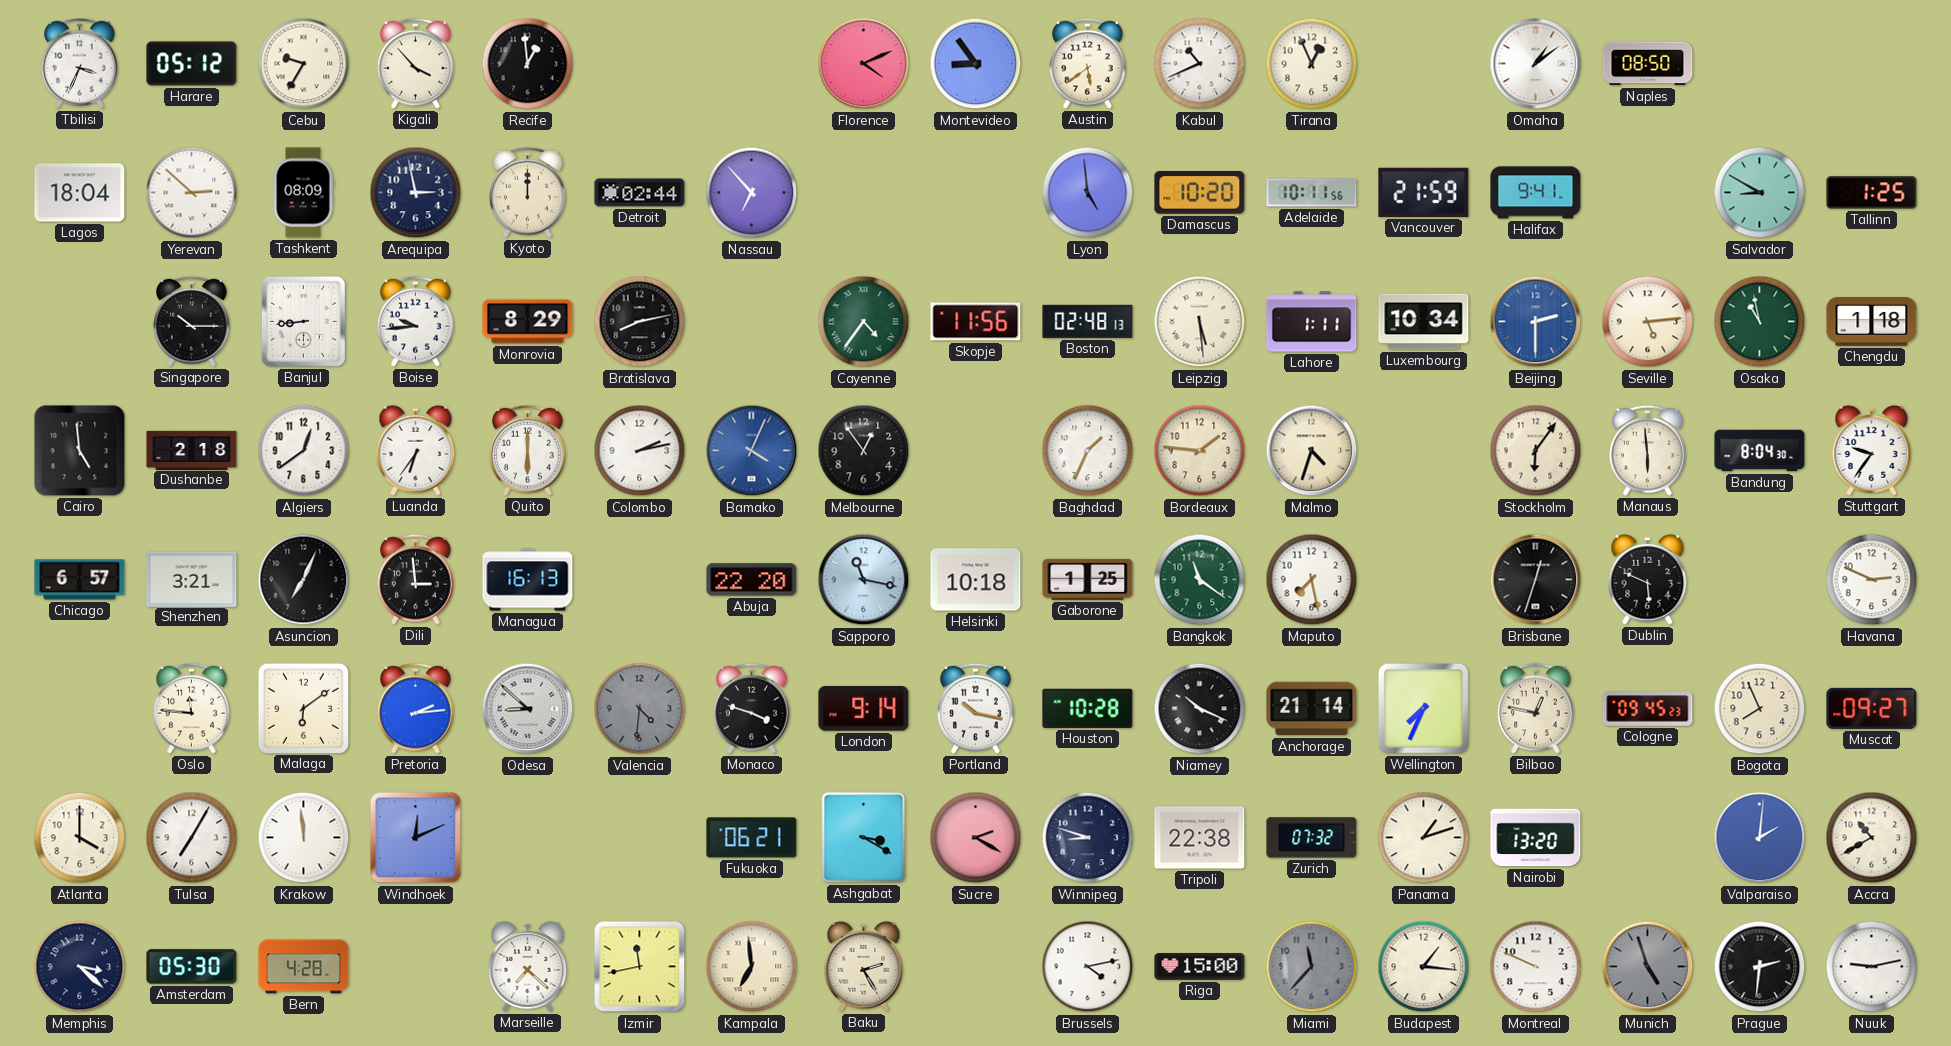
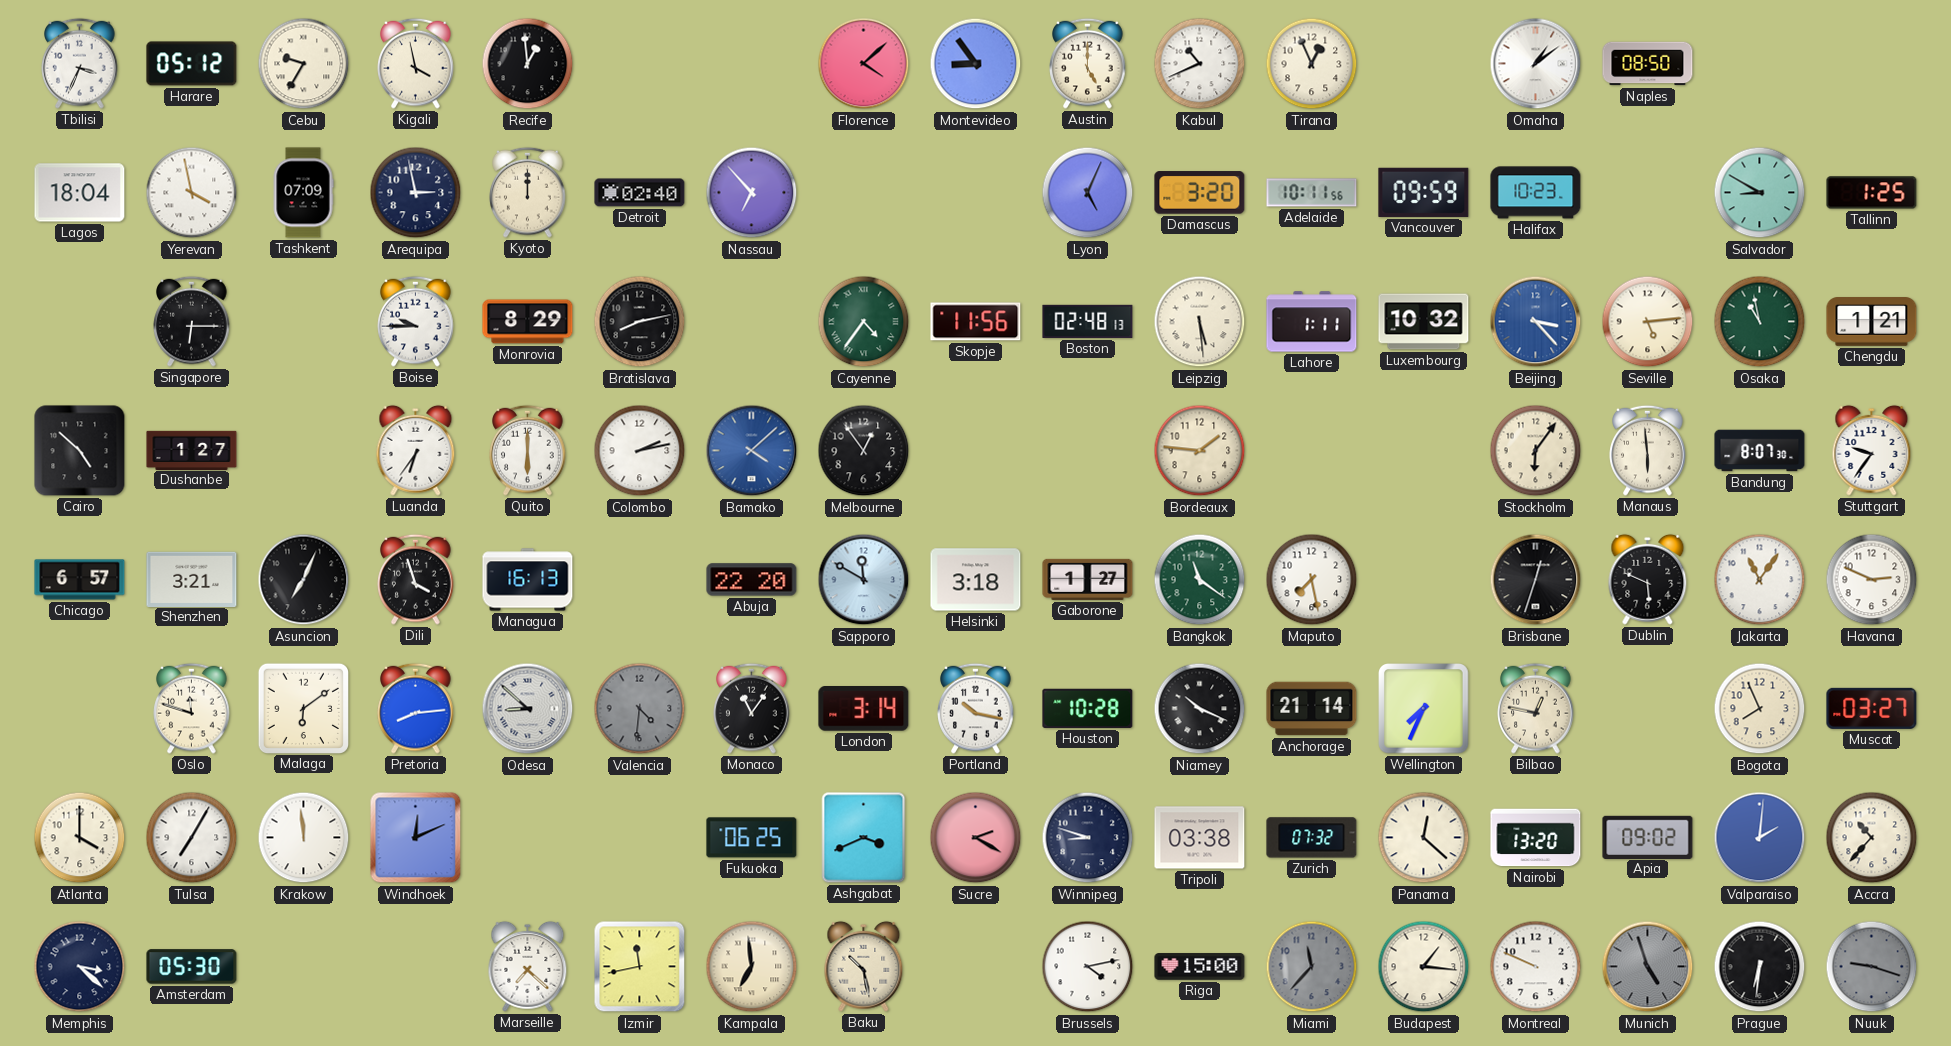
Kigali: 3:53 -> 3:58
Florence: 4:11 -> 4:08
Austin: 5:39 -> 5:00
Yerevan: 2:52 -> 3:58
Tashkent: 08:09 -> 07:09
Detroit: 02:44 -> 02:40
Lyon: 4:59 -> 5:04
Damascus: 10:20 -> 3:20
Vancouver: 21:59 -> 09:59
Halifax: 9:41 -> 10:23
Singapore: 10:15 -> 6:15
Banjul: 8:44 -> none
Boise: 9:44 -> 9:45
Luxembourg: 10:34 -> 10:32
Beijing: 2:30 -> 3:23
Chengdu: 1:18 -> 1:21
Cairo: 4:59 -> 4:52
Dushanbe: 2:18 -> 1:27
Algiers: 12:39 -> none
Bamako: 4:04 -> 4:08
Baghdad: 1:34 -> none
Malmo: 4:33 -> none
Bandung: 8:04 -> 8:07
Dili: 2:59 -> 3:57
Sapporo: 11:17 -> 11:50
Helsinki: 10:18 -> 3:18
Gaborone: 1:25 -> 1:27
Jakarta: none -> 11:06
Oslo: 11:46 -> 11:48
Pretoria: 2:14 -> 8:14
Monaco: 3:48 -> 11:06
London: 9:14 -> 3:14
Cologne: 09:45 -> none
Muscat: 09:27 -> 03:27
Fukuoka: 06:21 -> 06:25
Ashgabat: 3:20 -> 3:41
Tripoli: 22:38 -> 03:38
Panama: 1:12 -> 12:22
Apia: none -> 09:02
Accra: 10:40 -> 10:37
Bern: 4:28 -> none
Baku: 2:25 -> 10:28
Prague: 2:31 -> 6:31
Nuuk: 9:13 -> 9:18
Nuuk dial: white -> grey
